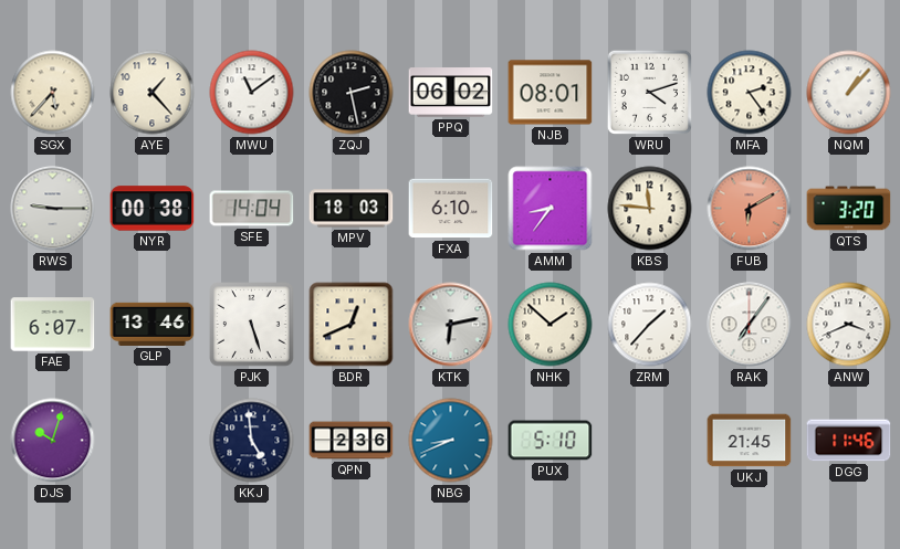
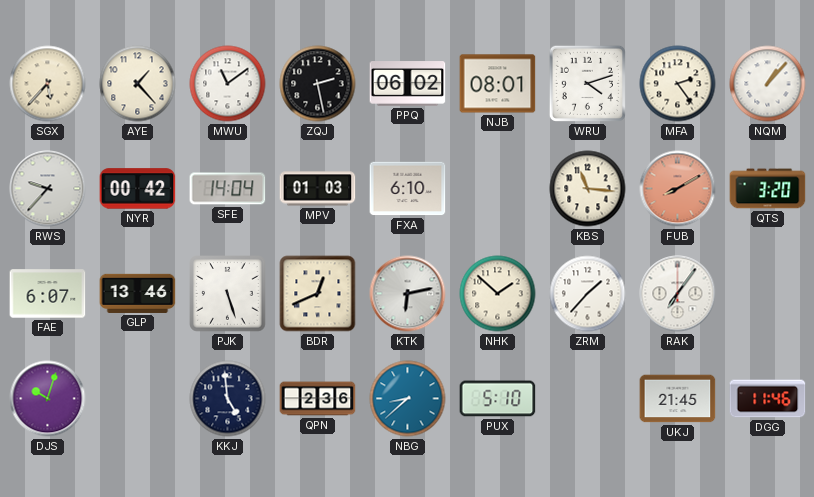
RWS: 9:15 -> 9:37
NYR: 00:38 -> 00:42
MPV: 18:03 -> 01:03
AMM: 8:36 -> none
KBS: 11:46 -> 11:16
FUB: 6:10 -> 8:10
ANW: 3:41 -> none
NBG: 8:41 -> 8:38
